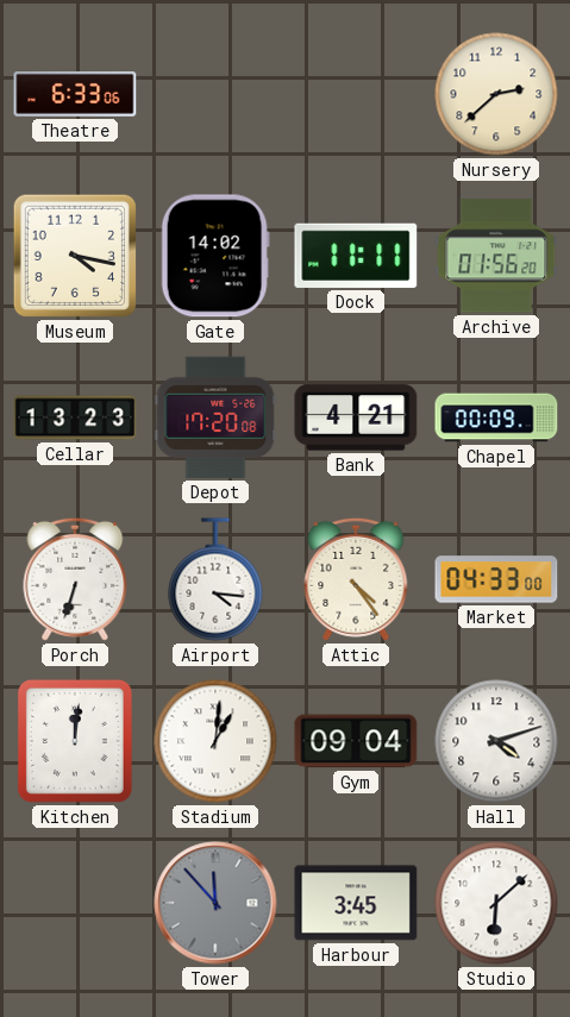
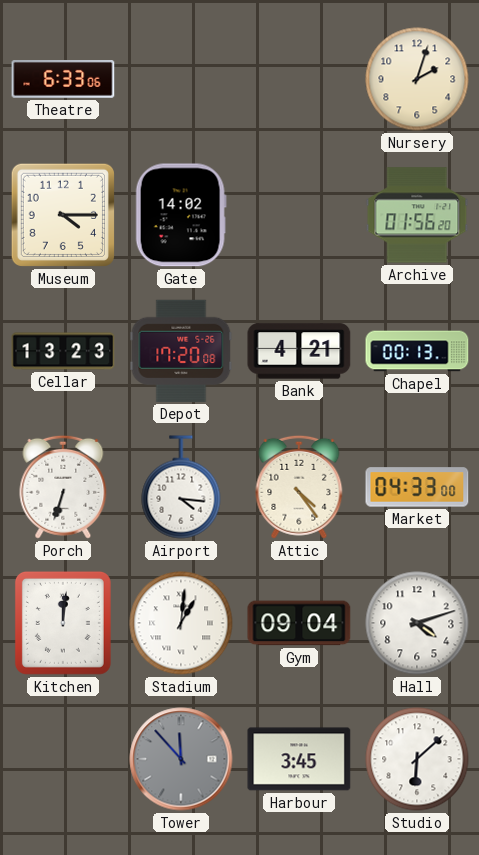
Nursery: 2:38 -> 2:03
Museum: 4:17 -> 4:15
Dock: 11:11 -> none
Chapel: 00:09 -> 00:13
